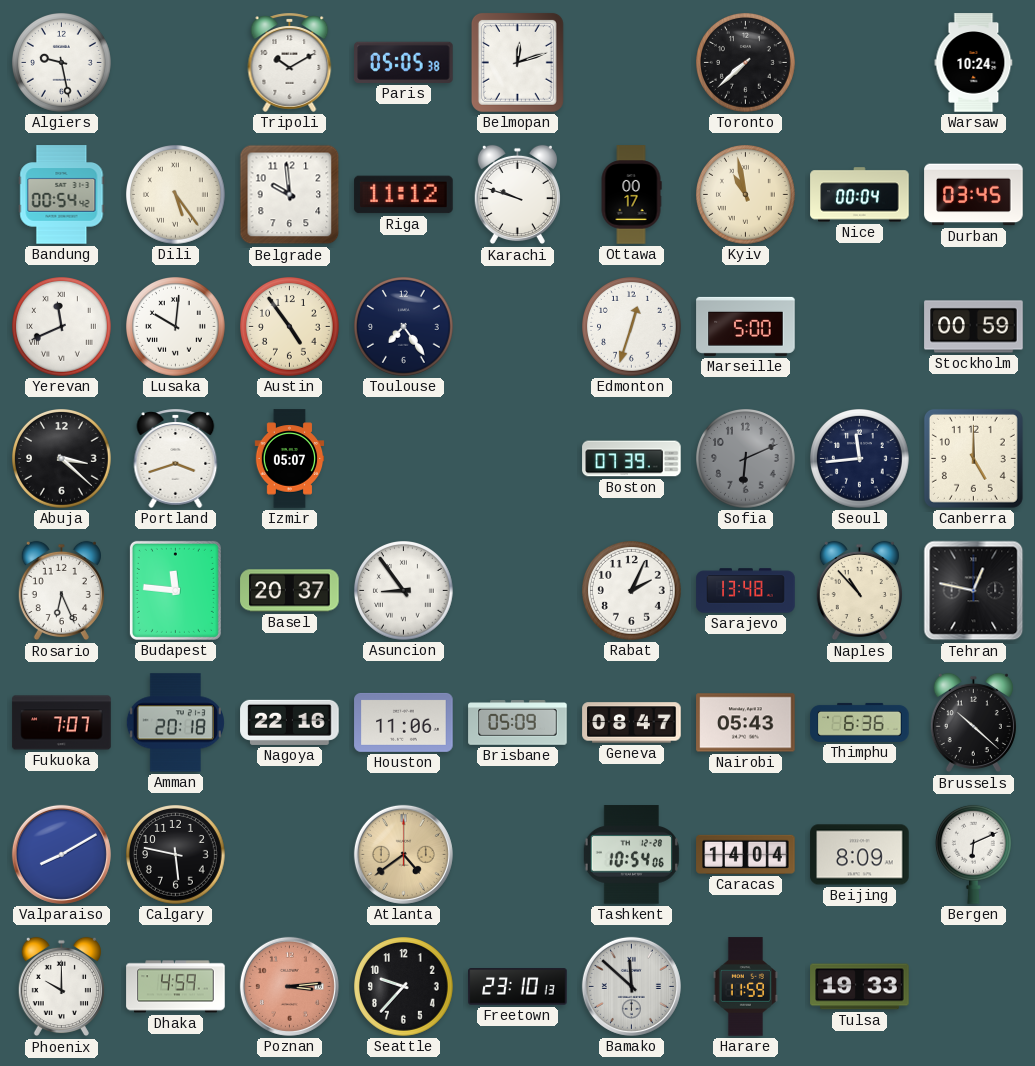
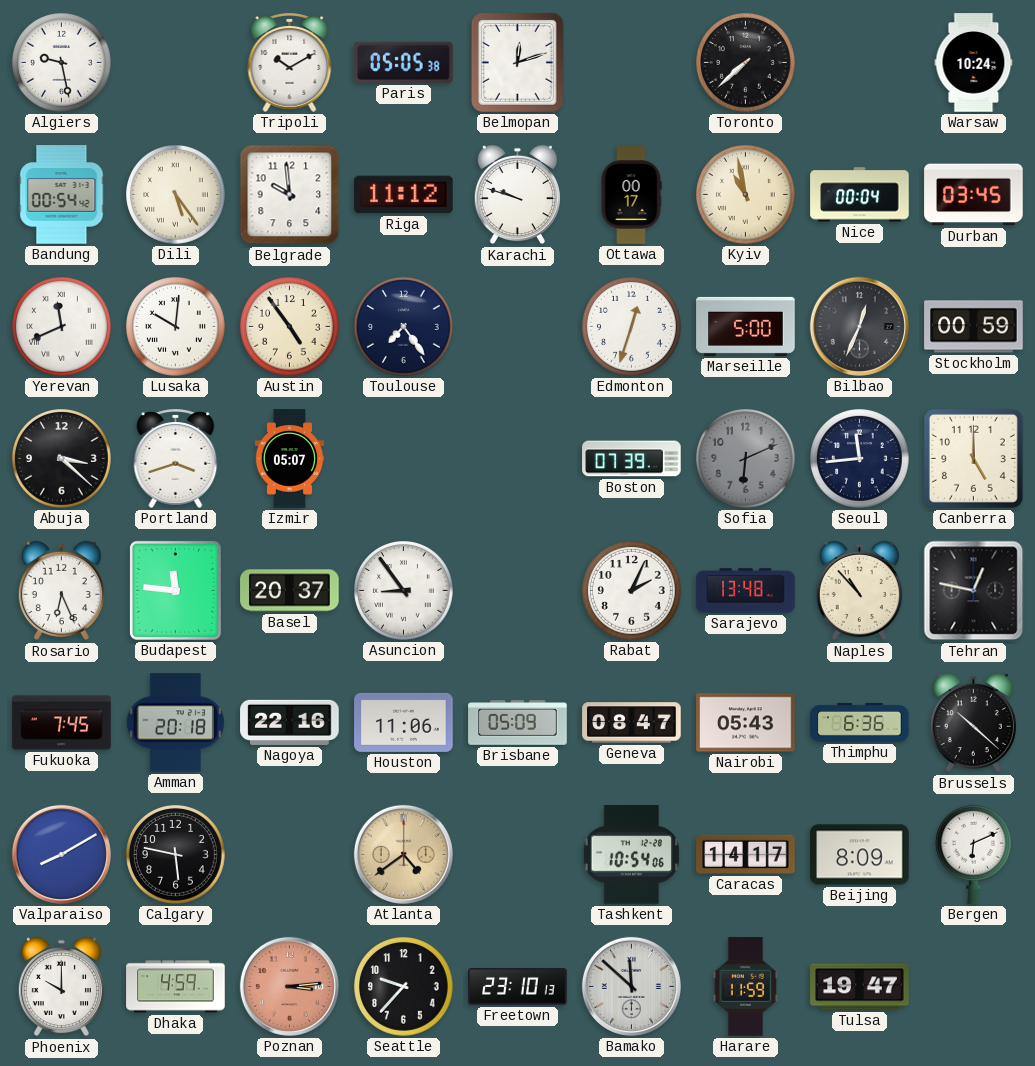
Bilbao: none -> 12:34
Fukuoka: 7:07 -> 7:45
Caracas: 14:04 -> 14:17
Tulsa: 19:33 -> 19:47
